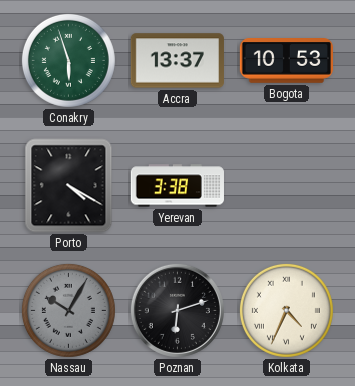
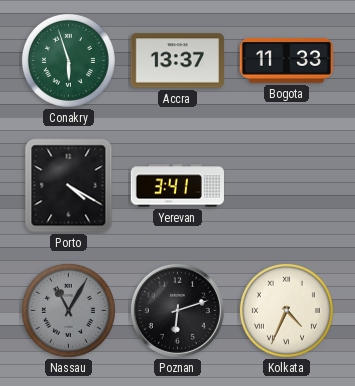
Bogota: 10:53 -> 11:33
Yerevan: 3:38 -> 3:41
Nassau: 10:05 -> 11:05
